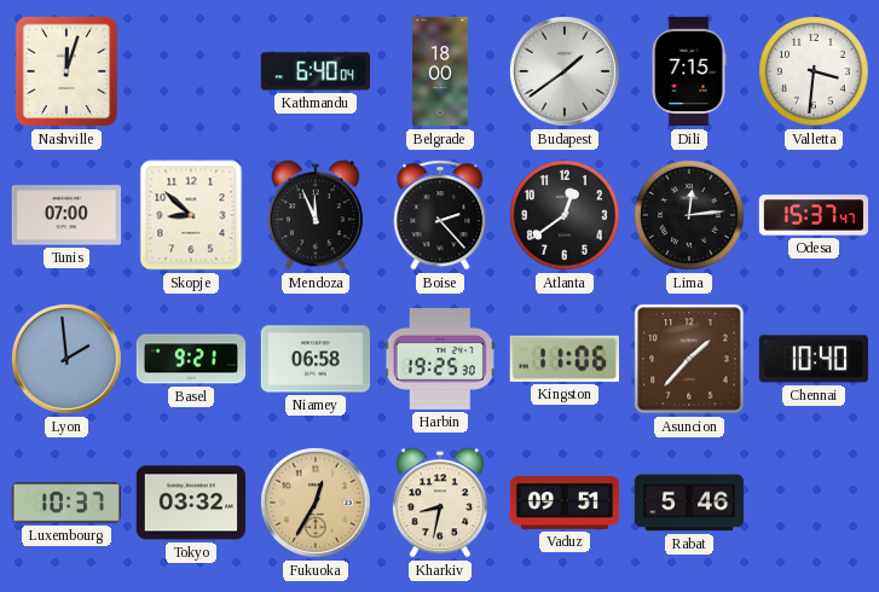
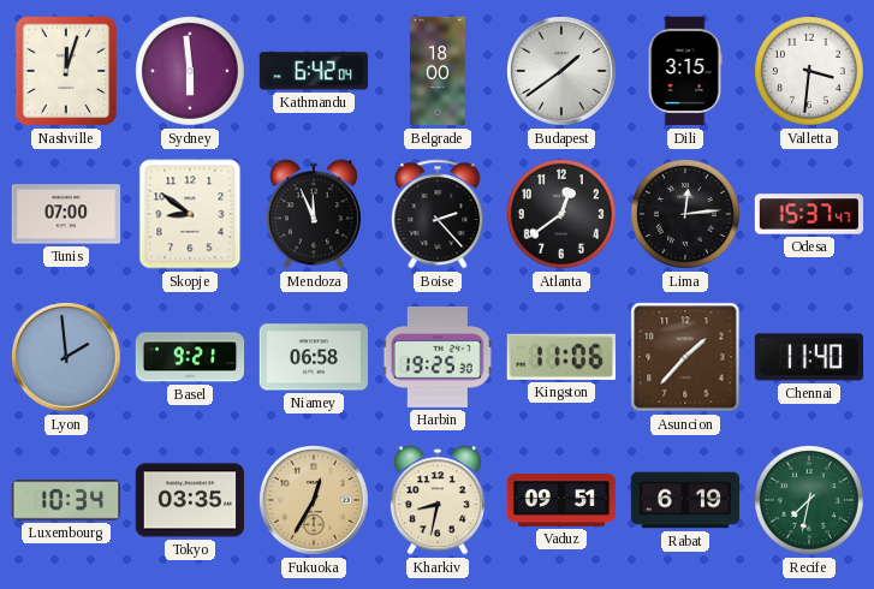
Sydney: none -> 5:59
Kathmandu: 6:40 -> 6:42
Dili: 7:15 -> 3:15
Skopje: 8:52 -> 8:51
Chennai: 10:40 -> 11:40
Luxembourg: 10:37 -> 10:34
Tokyo: 03:32 -> 03:35
Rabat: 5:46 -> 6:19
Recife: none -> 7:32
